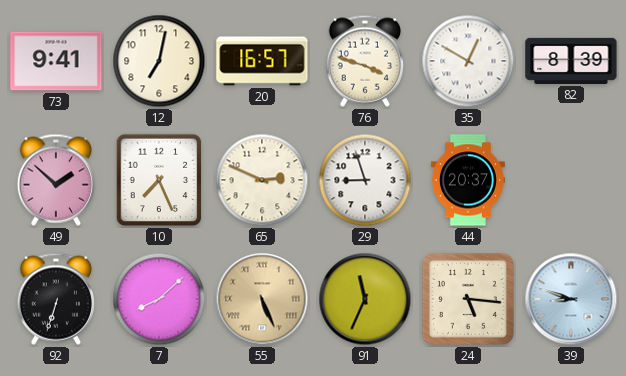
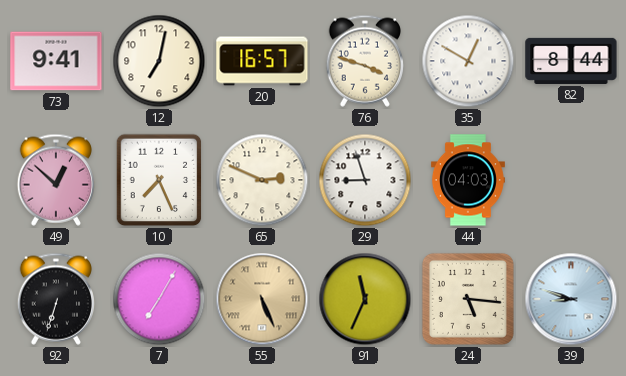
82: 8:39 -> 8:44
49: 1:52 -> 12:52
44: 20:37 -> 04:03
7: 8:08 -> 7:05
